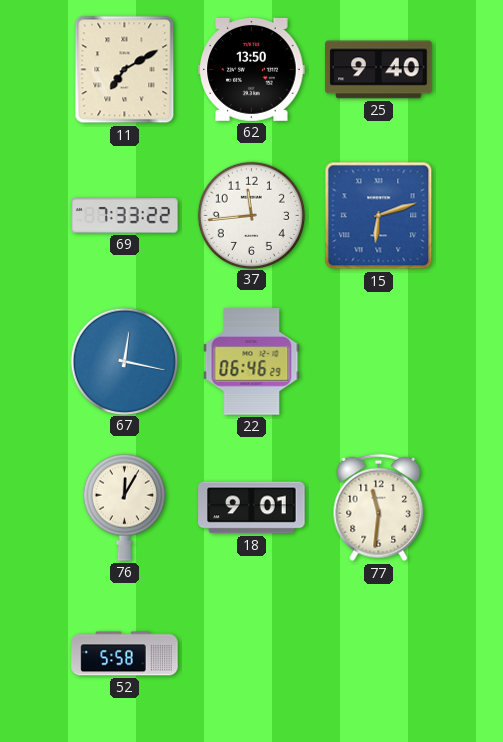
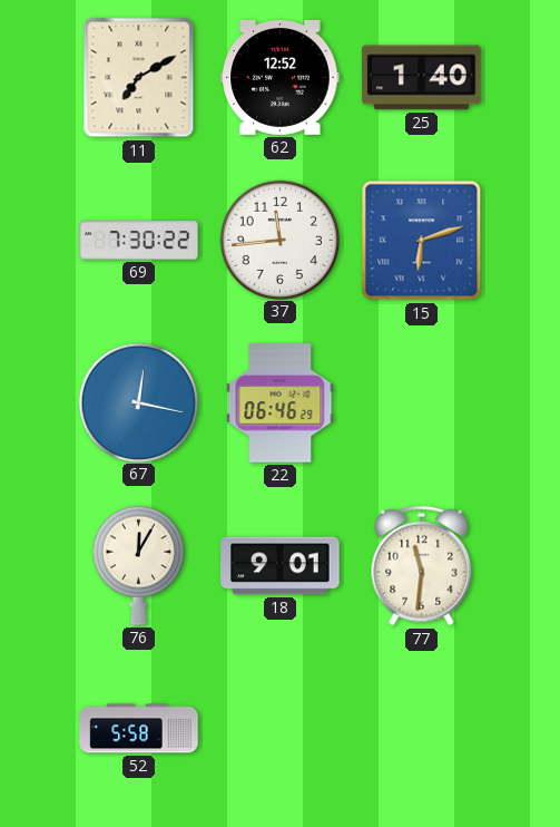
62: 13:50 -> 12:52
25: 9:40 -> 1:40
69: 7:33 -> 7:30
